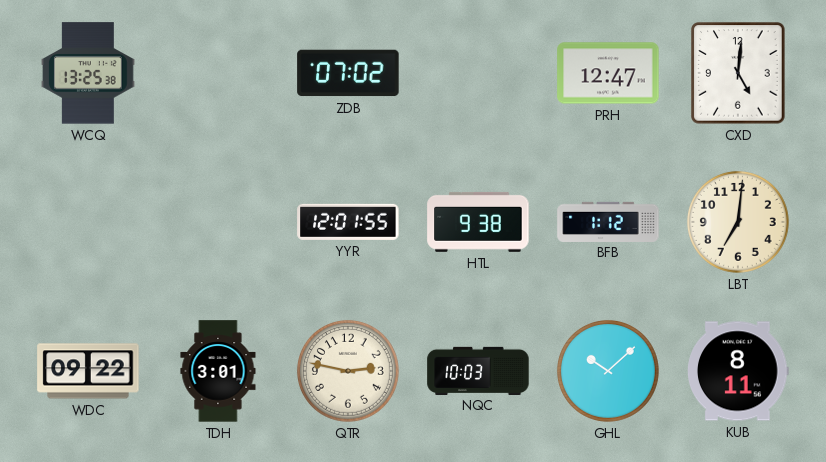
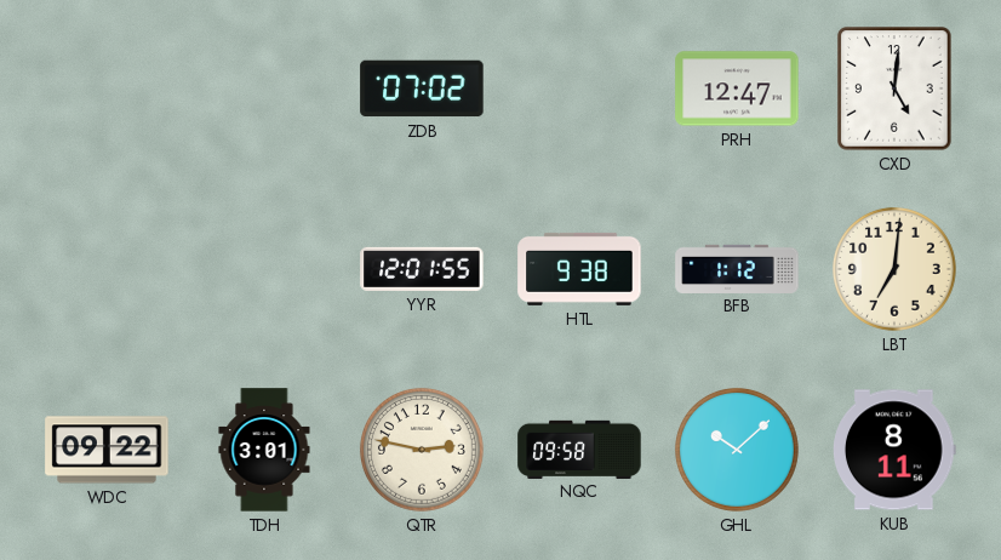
WCQ: 13:25 -> none
NQC: 10:03 -> 09:58
